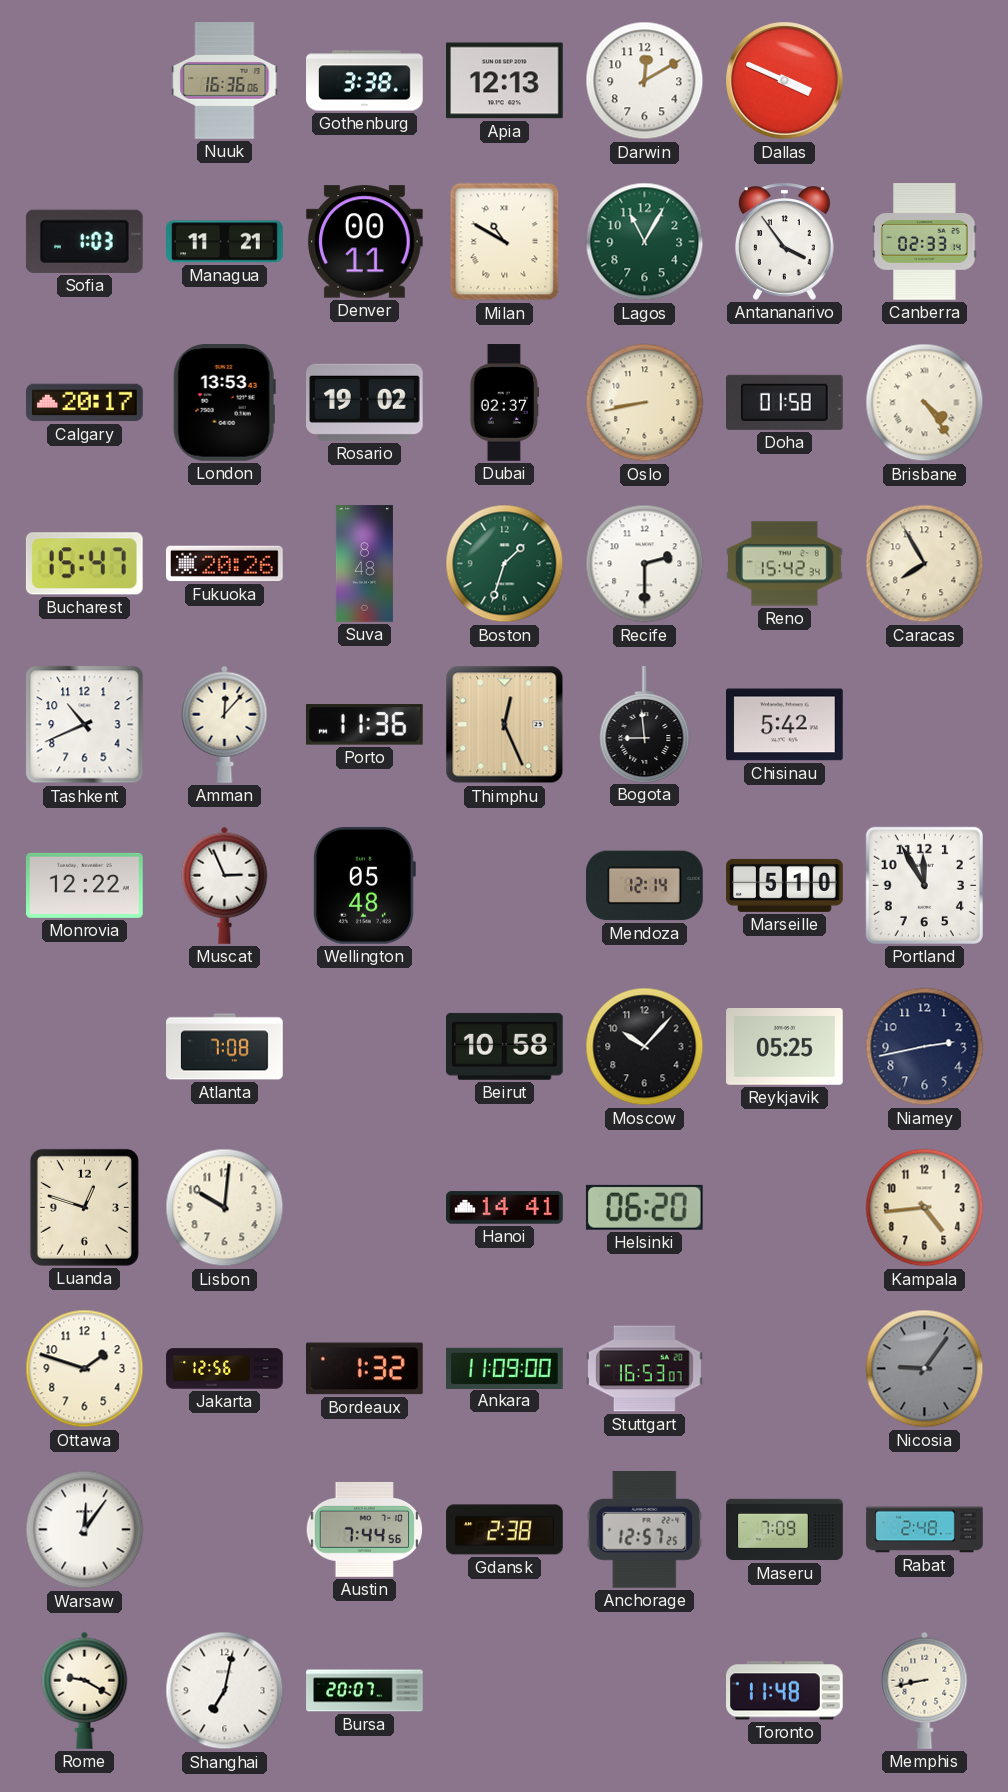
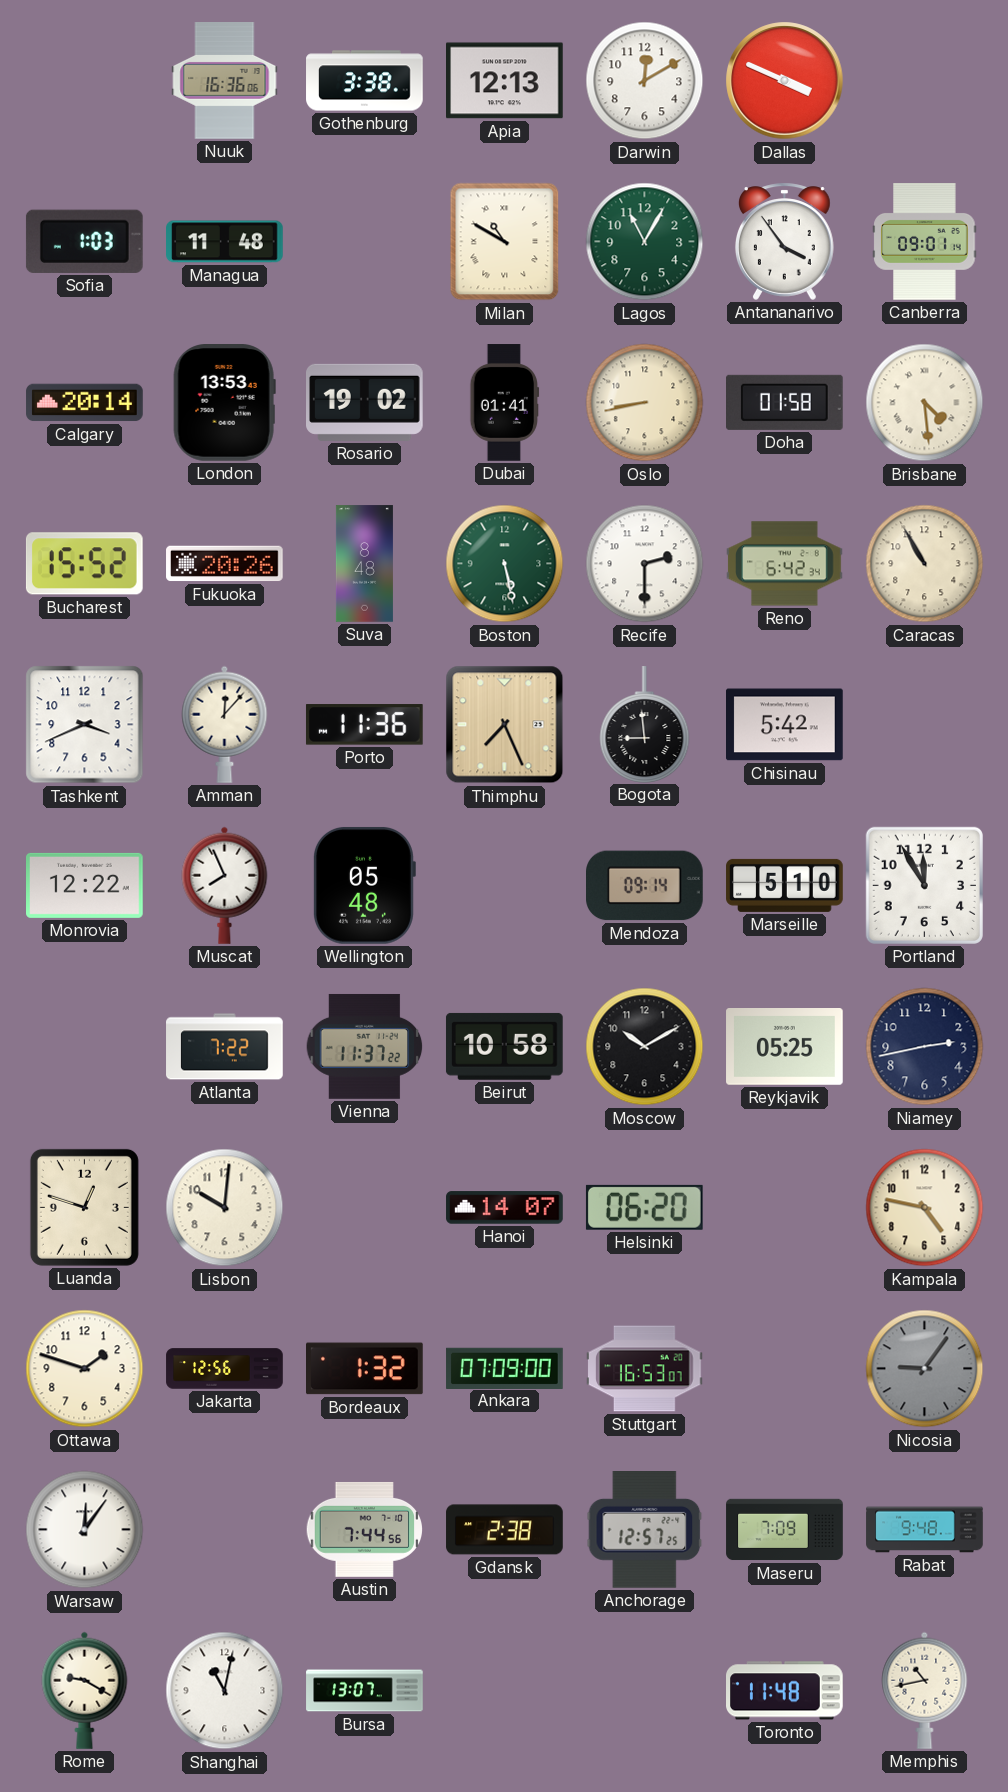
Managua: 11:21 -> 11:48
Denver: 00:11 -> none
Canberra: 02:33 -> 09:01
Calgary: 20:17 -> 20:14
Dubai: 02:37 -> 01:41
Brisbane: 4:24 -> 4:29
Bucharest: 15:47 -> 15:52
Boston: 1:33 -> 5:28
Reno: 15:42 -> 6:42
Caracas: 7:55 -> 10:55
Tashkent: 10:41 -> 3:41
Thimphu: 12:26 -> 7:26
Muscat: 2:56 -> 7:56
Mendoza: 12:14 -> 09:14
Atlanta: 7:08 -> 7:22
Vienna: none -> 11:37
Moscow: 10:07 -> 10:10
Hanoi: 14:41 -> 14:07
Kampala: 4:44 -> 4:47
Ankara: 11:09 -> 07:09
Rabat: 2:48 -> 9:48
Shanghai: 7:02 -> 11:02
Bursa: 20:07 -> 13:07
Memphis: 8:43 -> 10:43
